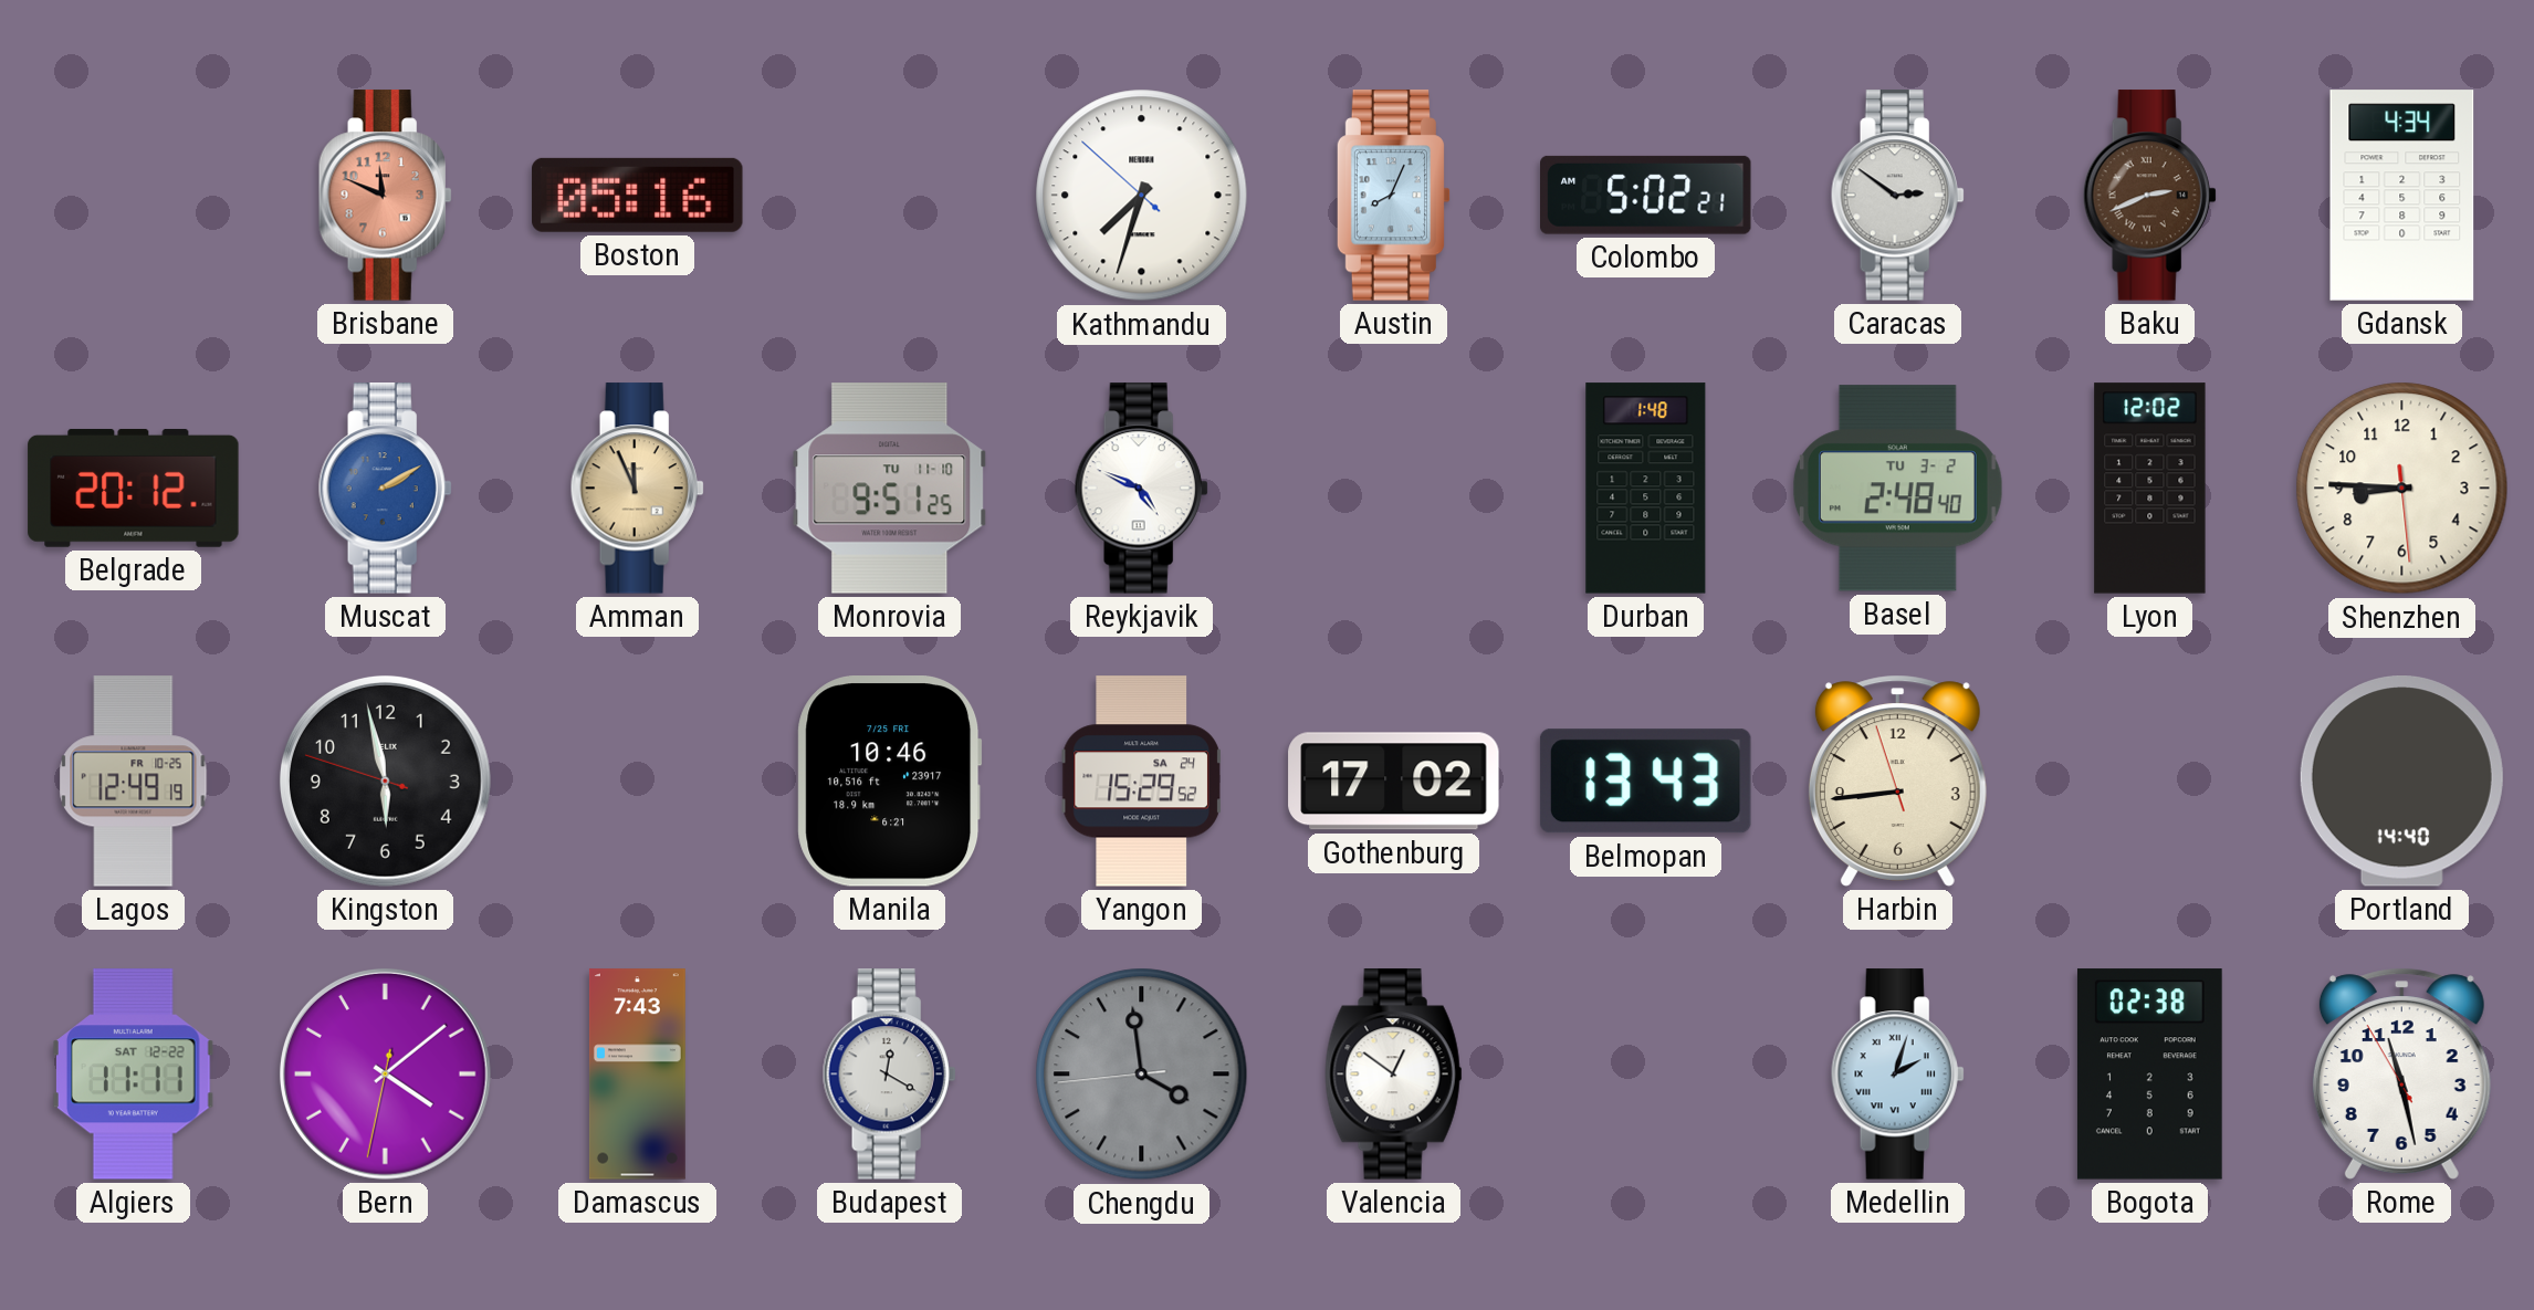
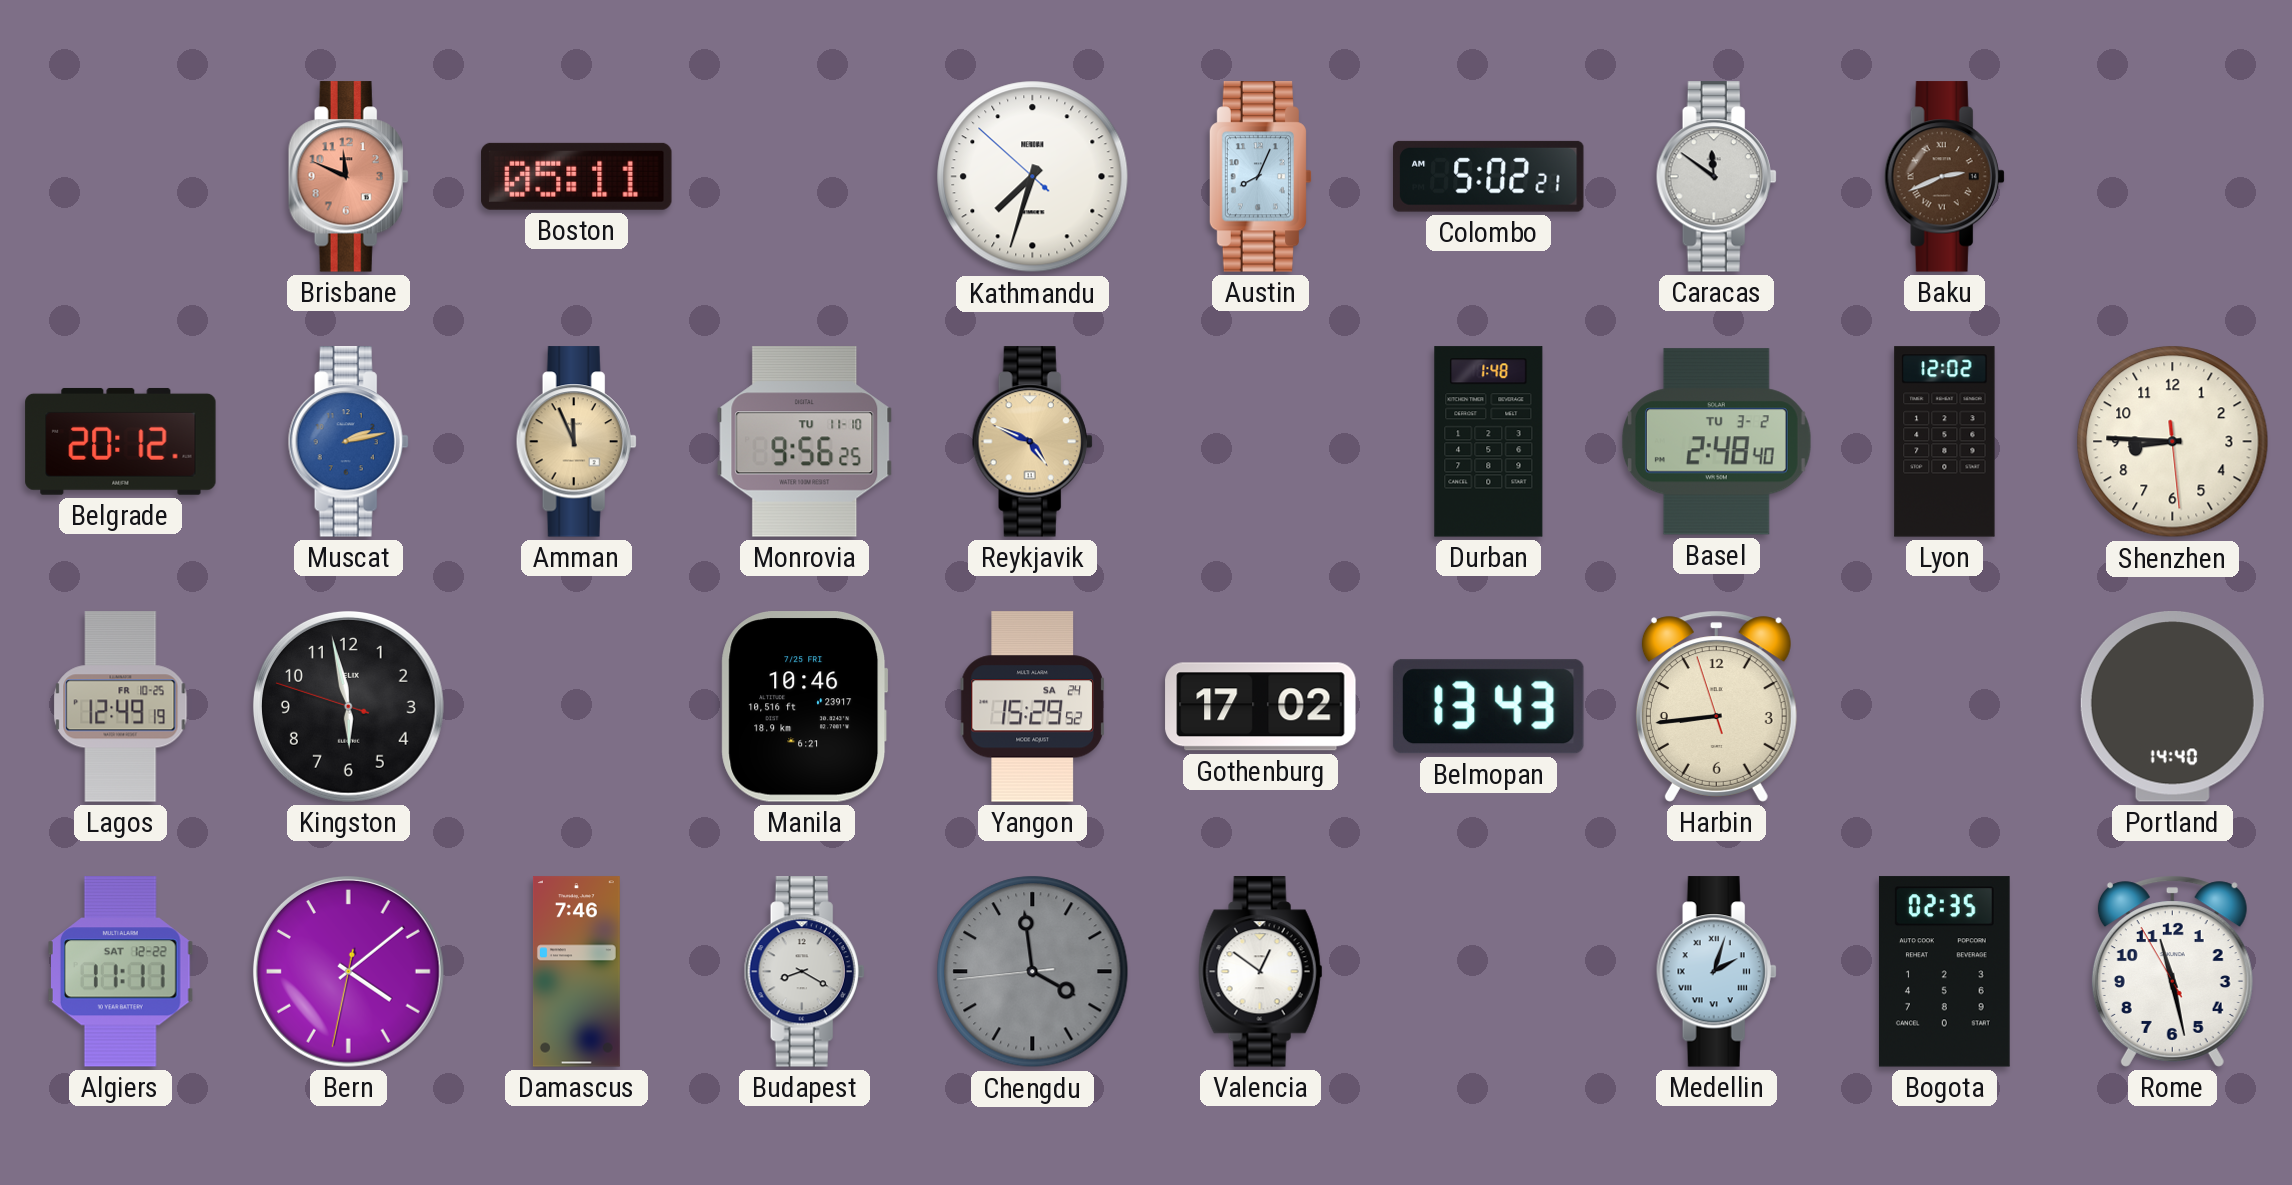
Boston: 05:16 -> 05:11
Caracas: 2:51 -> 11:51
Gdansk: 4:34 -> none
Muscat: 2:10 -> 2:13
Monrovia: 9:51 -> 9:56
Reykjavik dial: white -> champagne
Damascus: 7:43 -> 7:46
Budapest: 12:20 -> 8:20
Bogota: 02:38 -> 02:35
